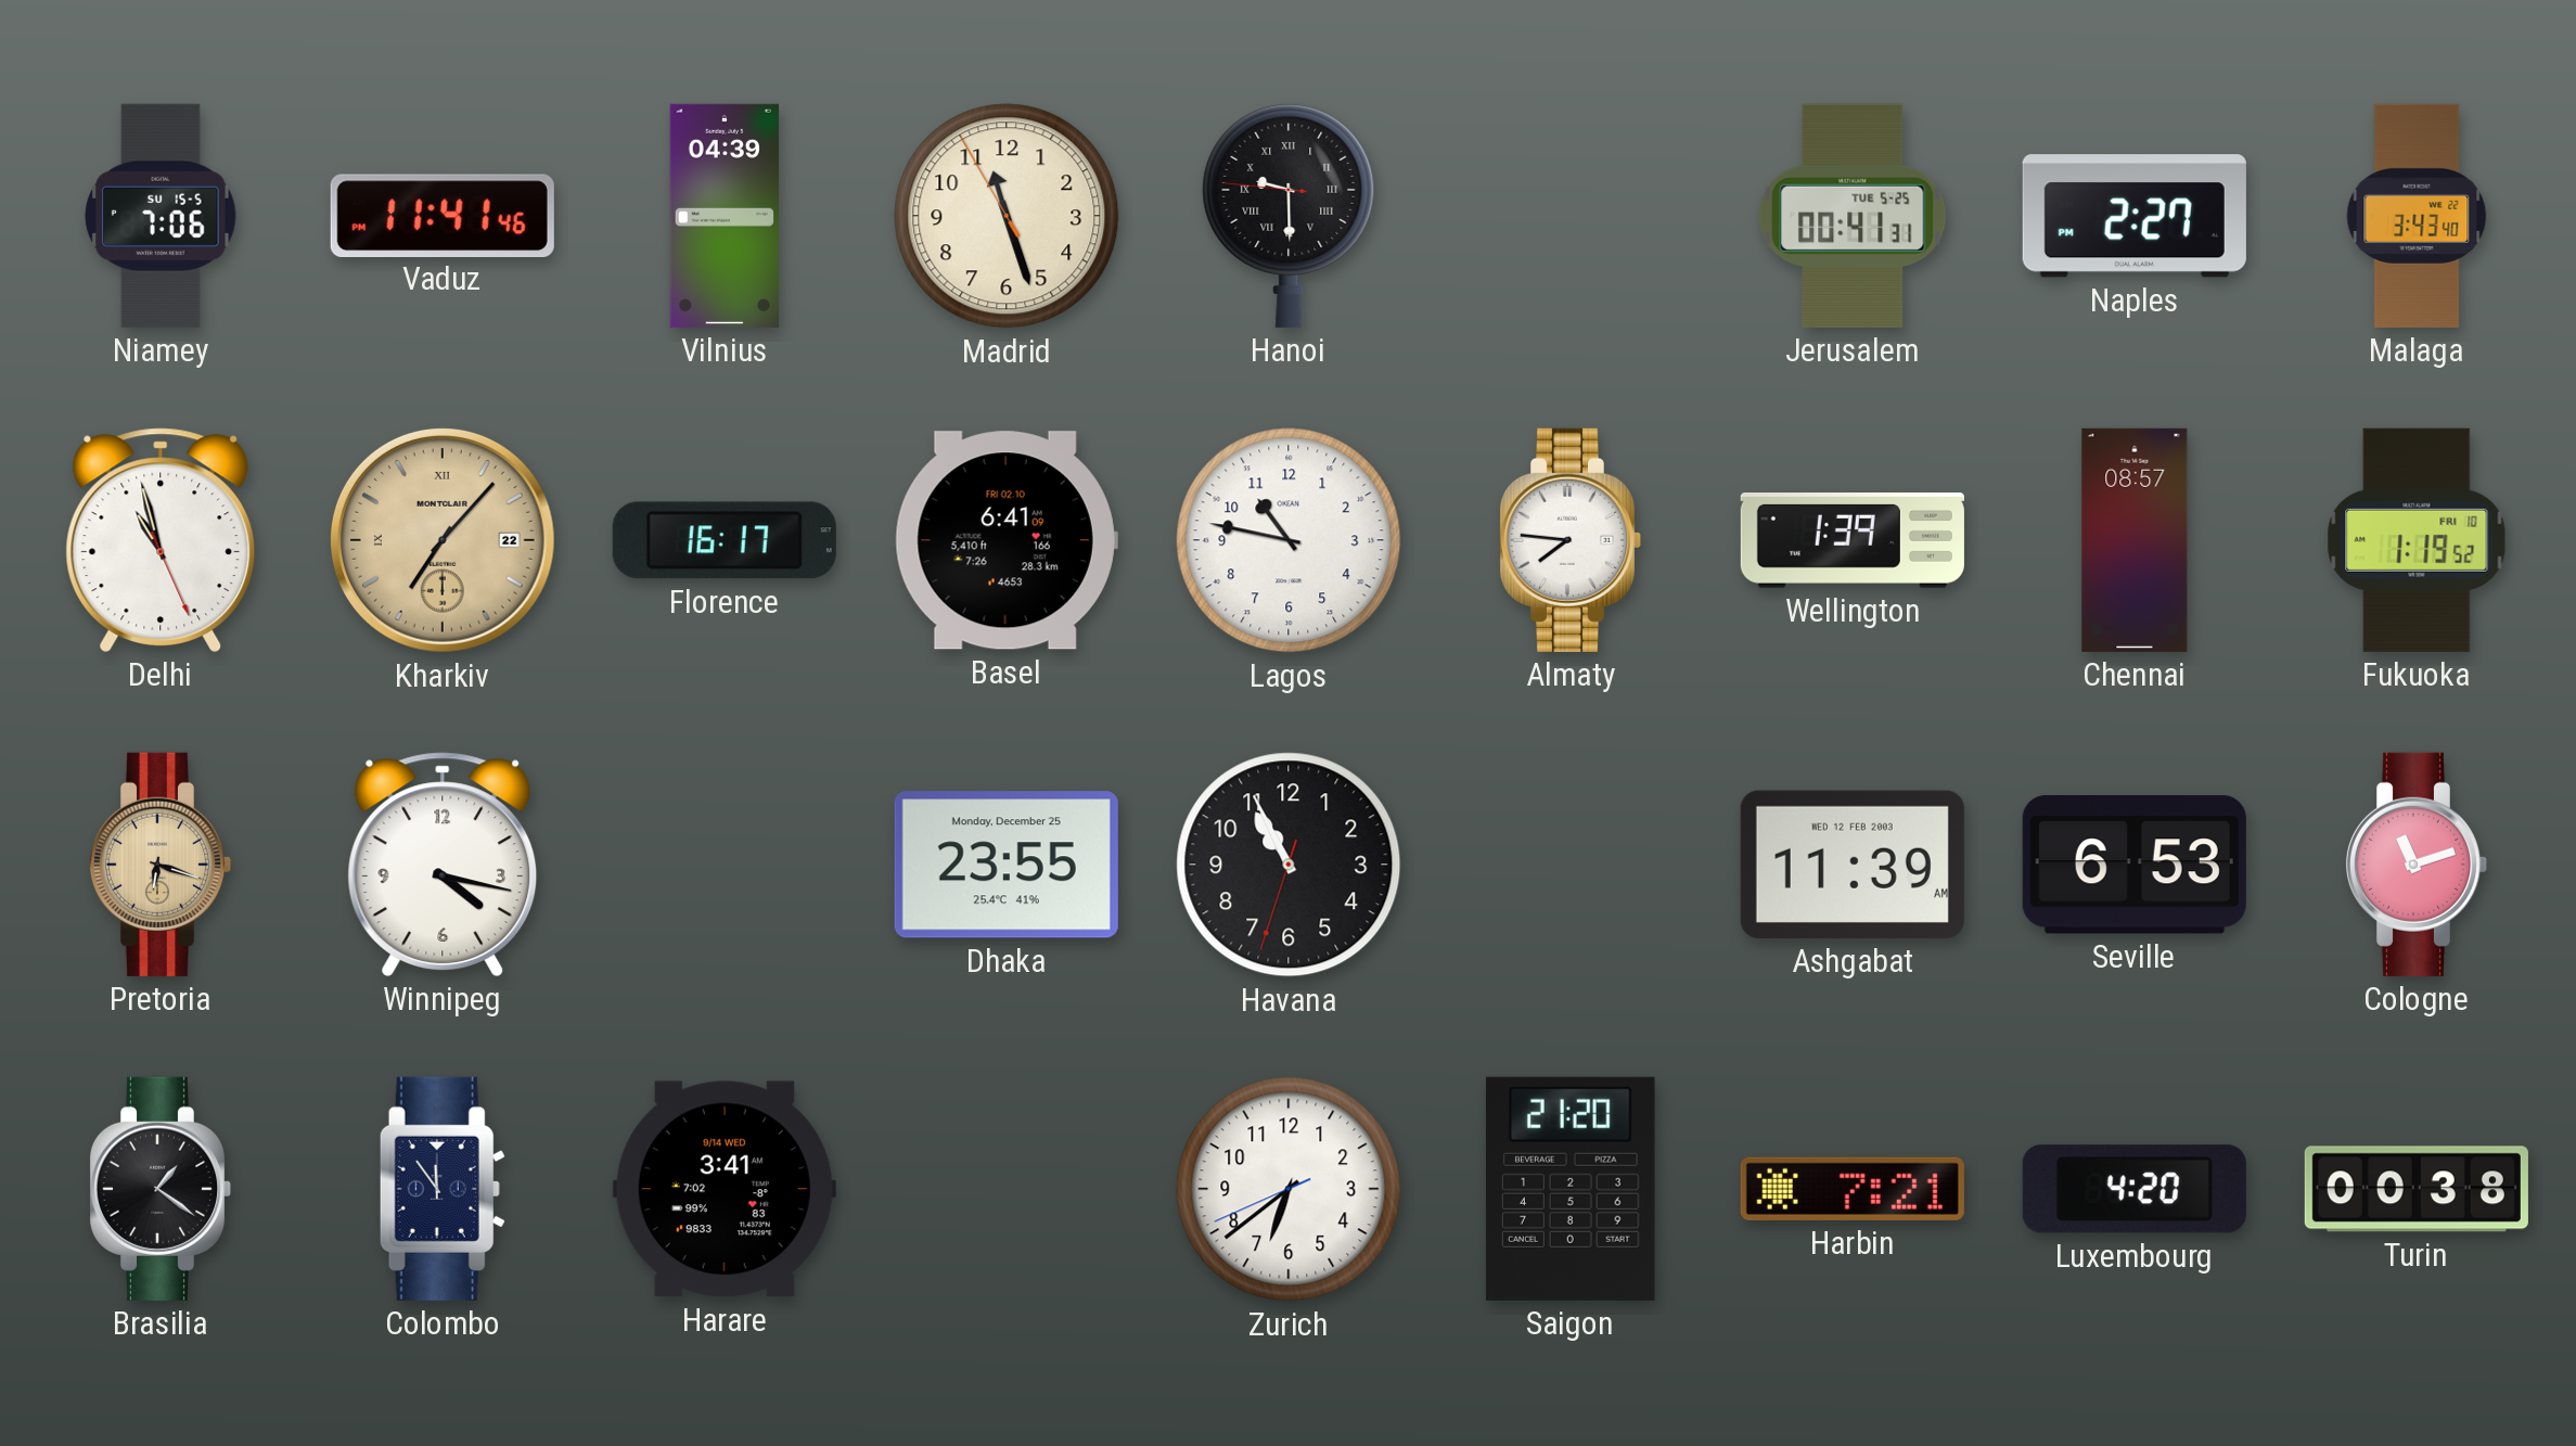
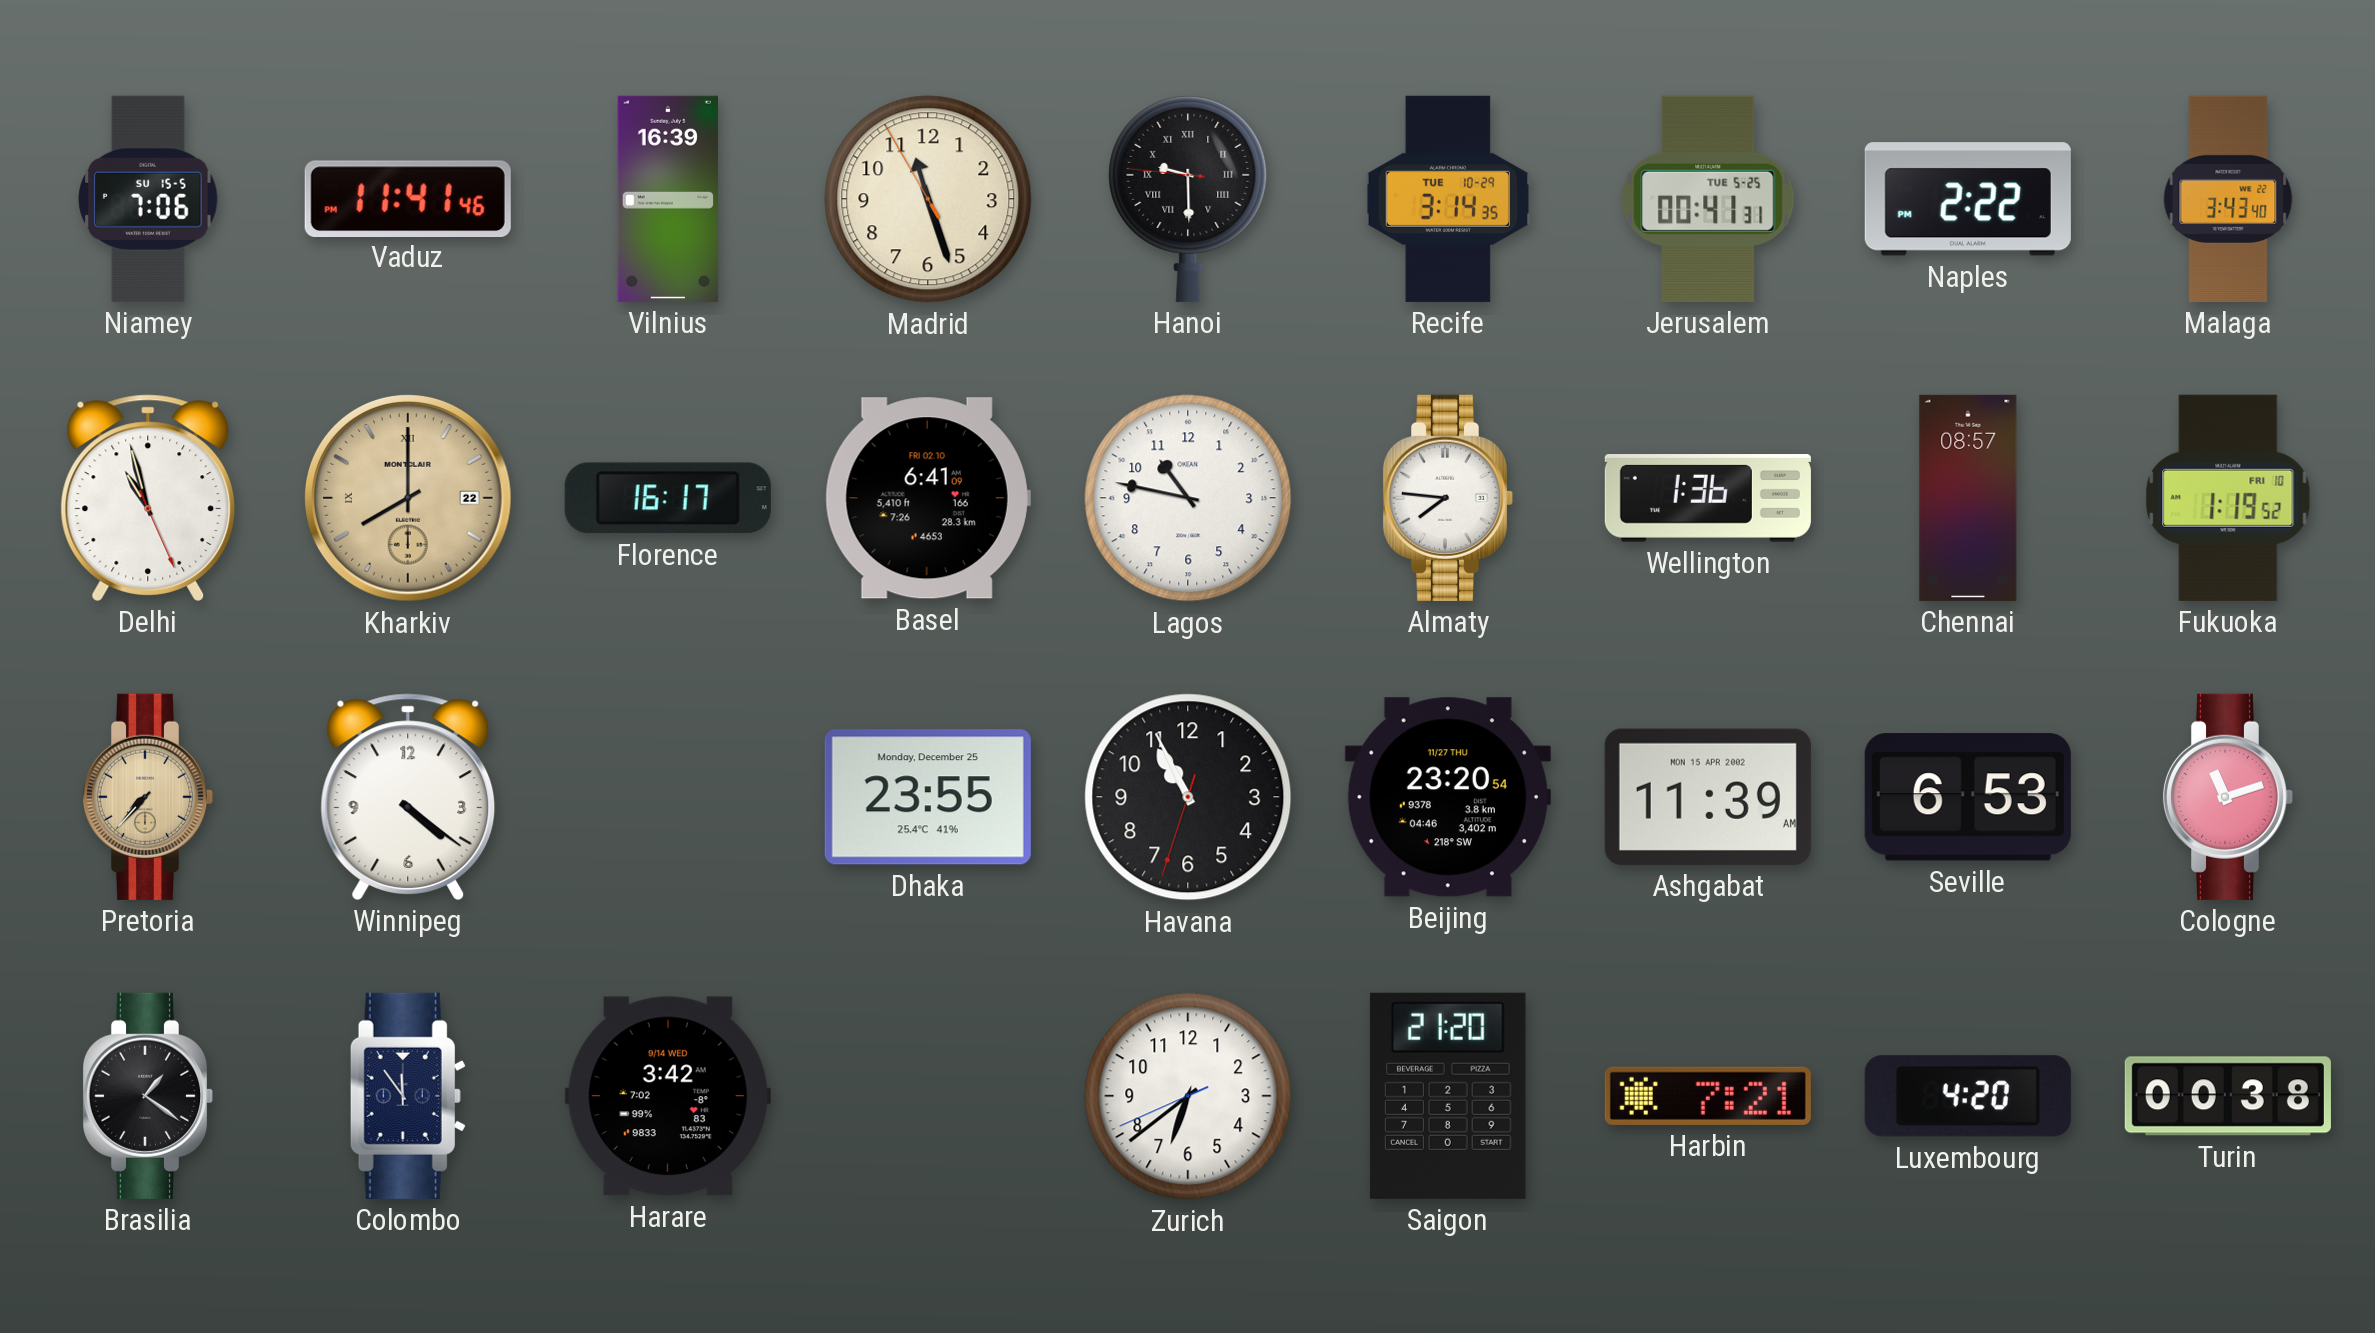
Vilnius: 04:39 -> 16:39
Recife: none -> 3:14
Naples: 2:27 -> 2:22
Kharkiv: 7:07 -> 8:00
Wellington: 1:39 -> 1:36
Pretoria: 6:18 -> 7:37
Winnipeg: 4:17 -> 4:21
Beijing: none -> 23:20
Ashgabat date: WED 12 FEB 2003 -> MON 15 APR 2002
Harare: 3:41 -> 3:42
